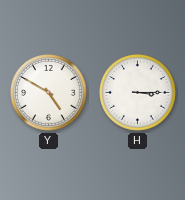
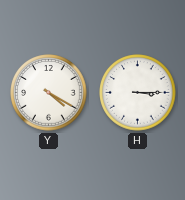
Y: 4:50 -> 4:20
